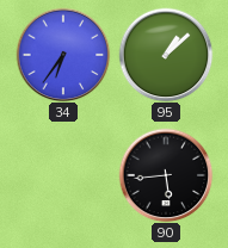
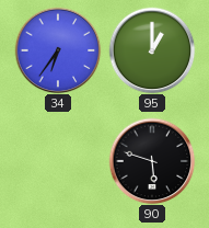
95: 1:08 -> 1:00
90: 5:44 -> 5:48
